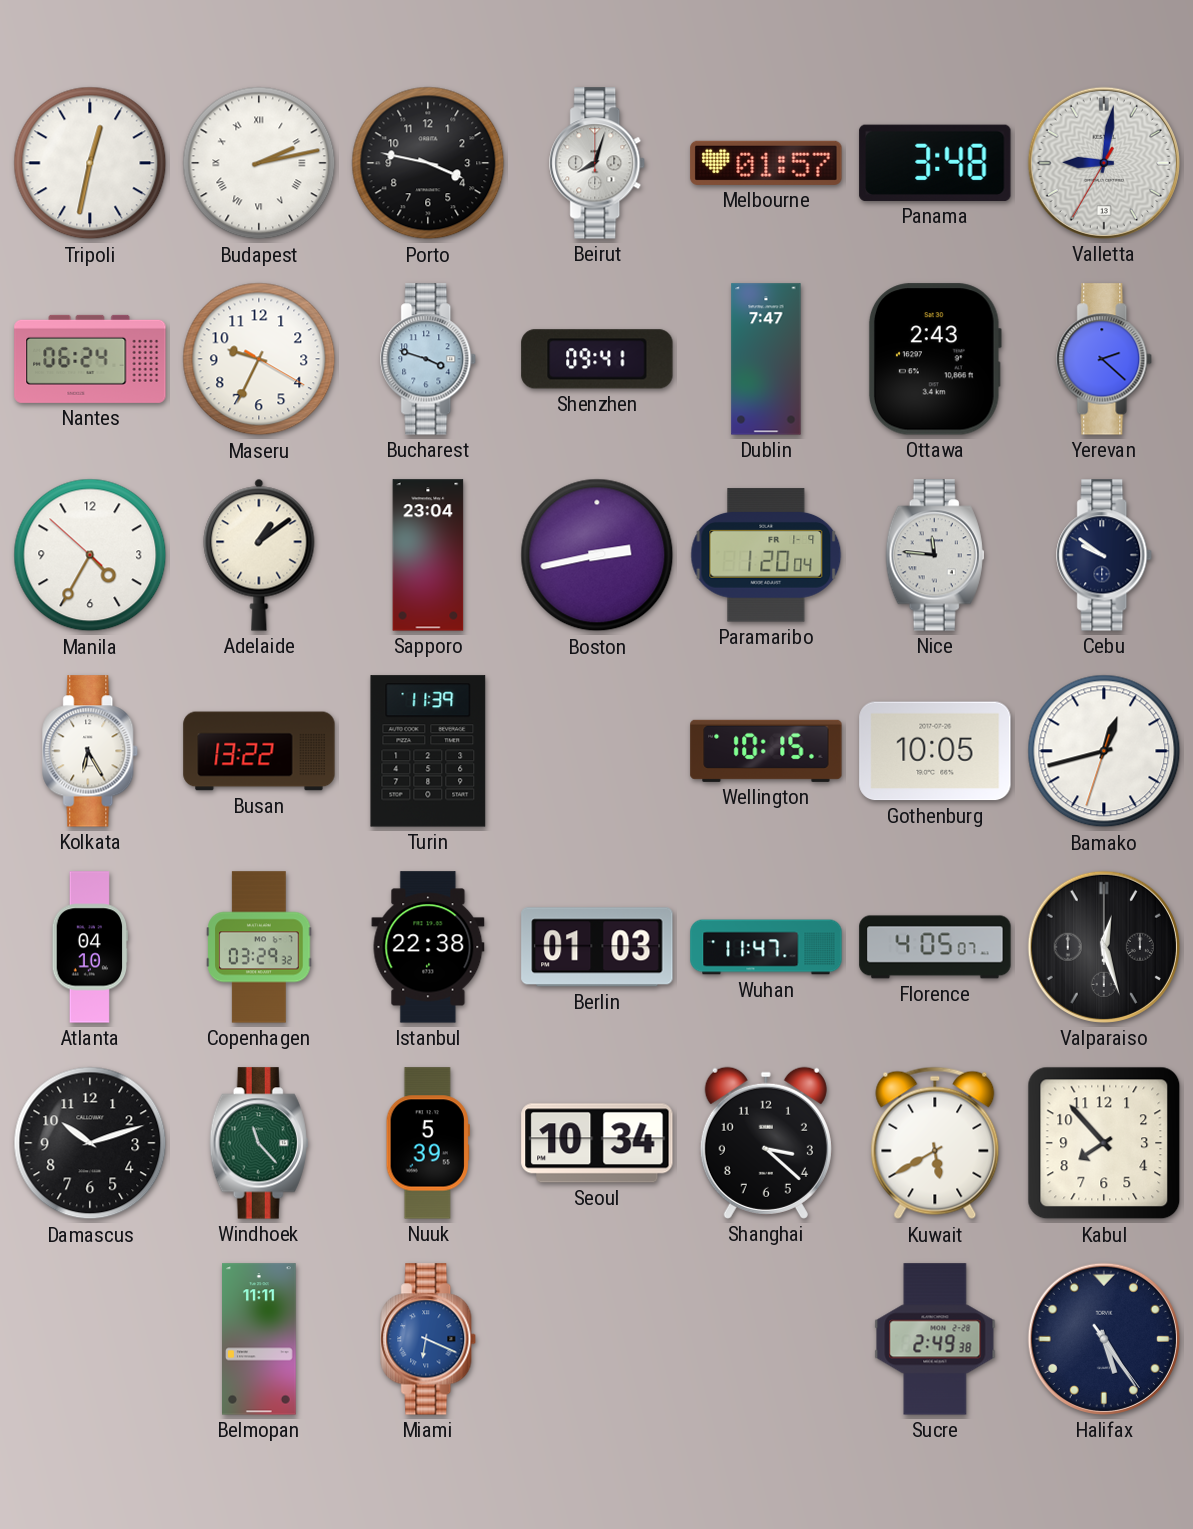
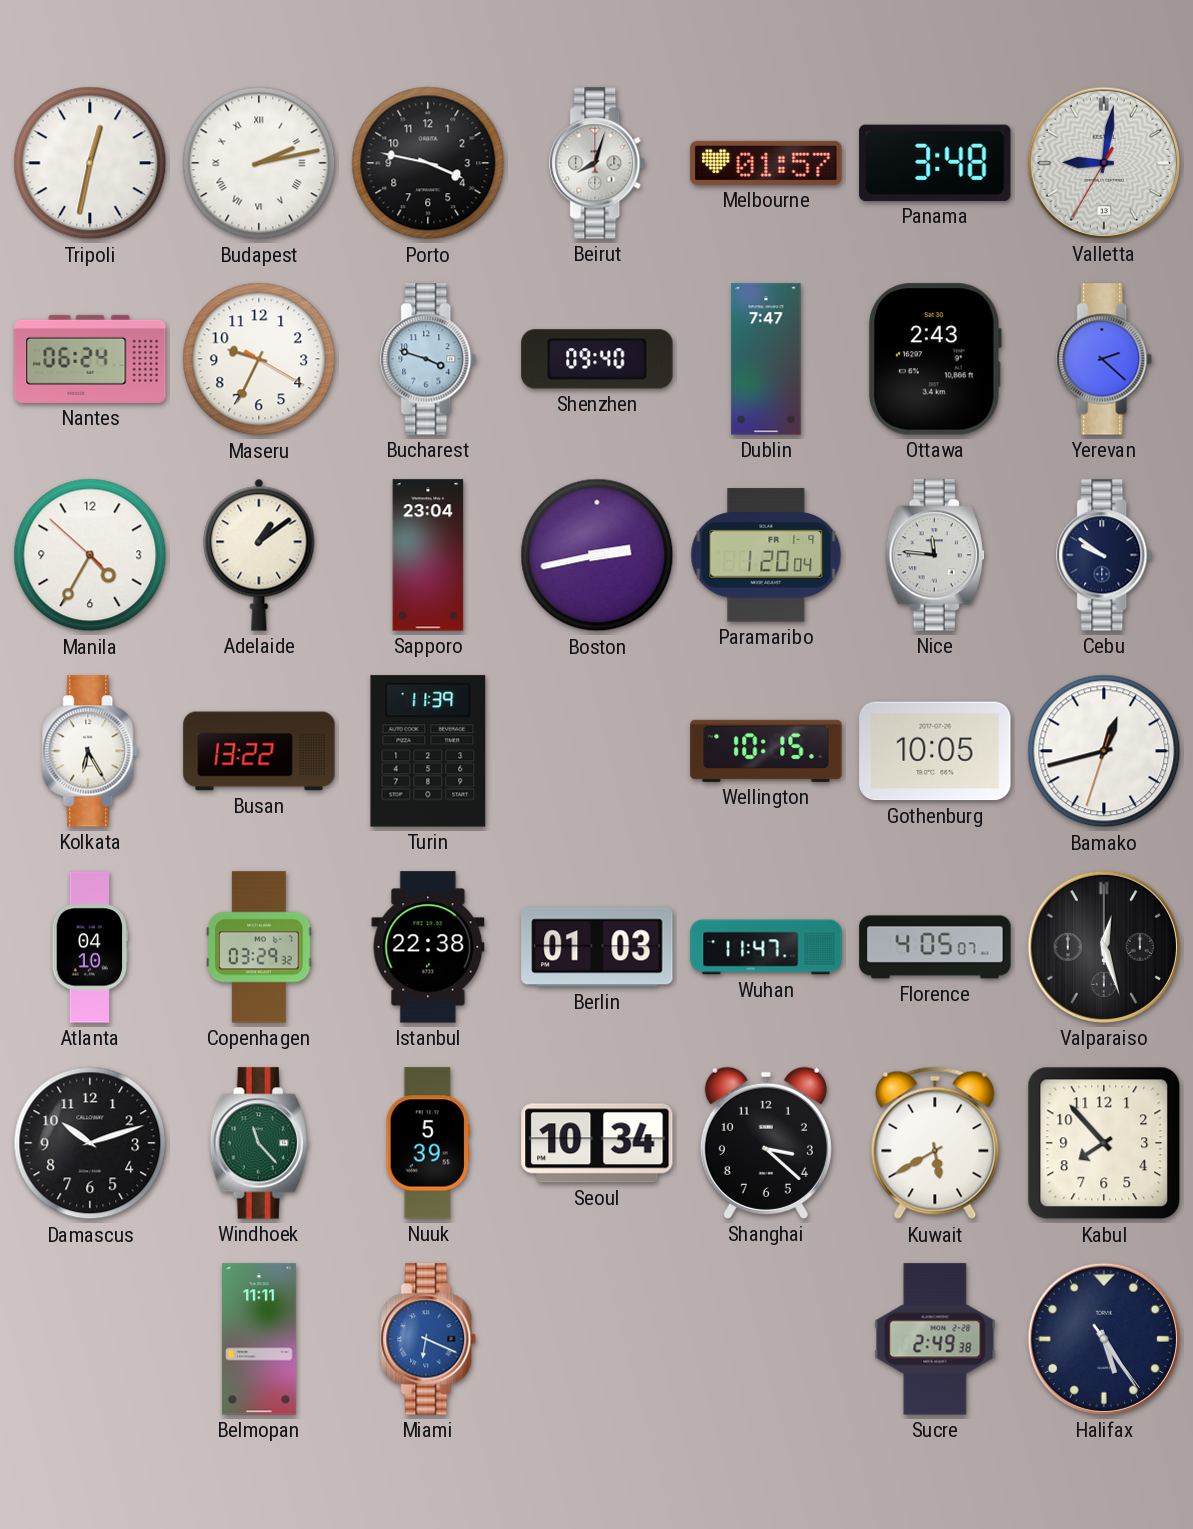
Shenzhen: 09:41 -> 09:40
